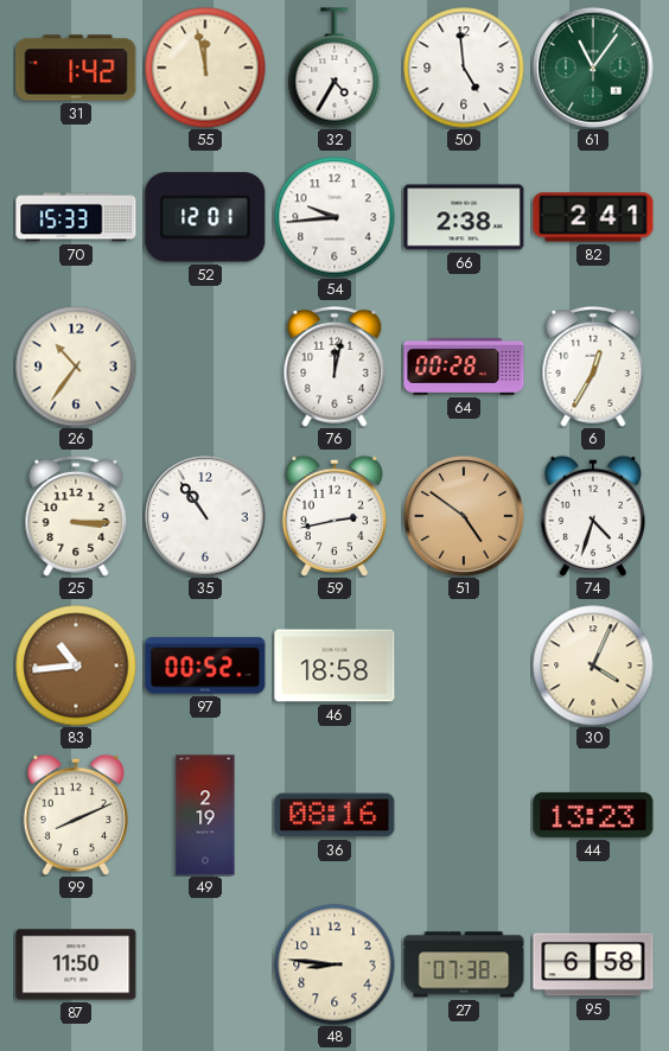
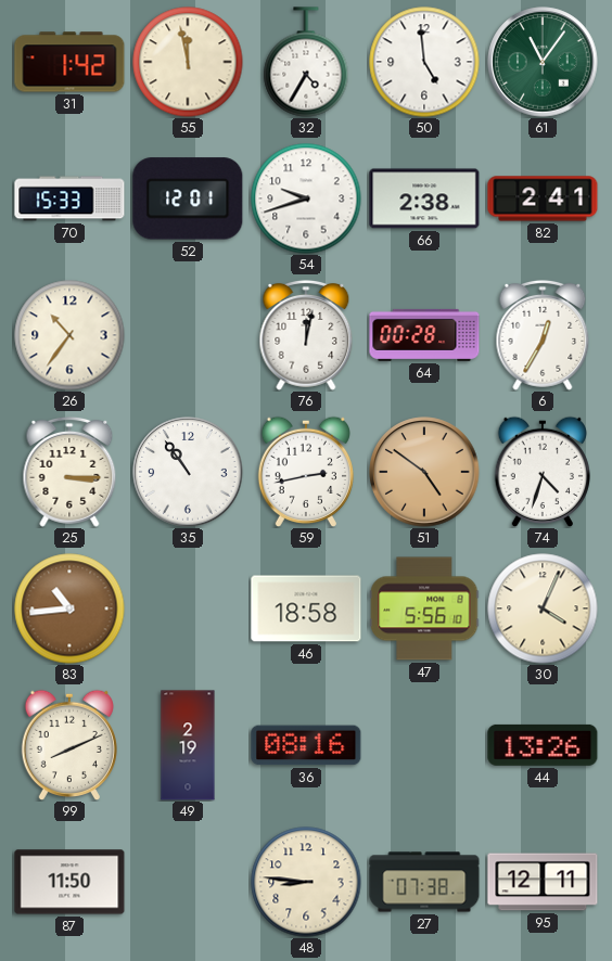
54: 9:44 -> 9:42
97: 00:52 -> none
47: none -> 5:56
44: 13:23 -> 13:26
95: 6:58 -> 12:11
